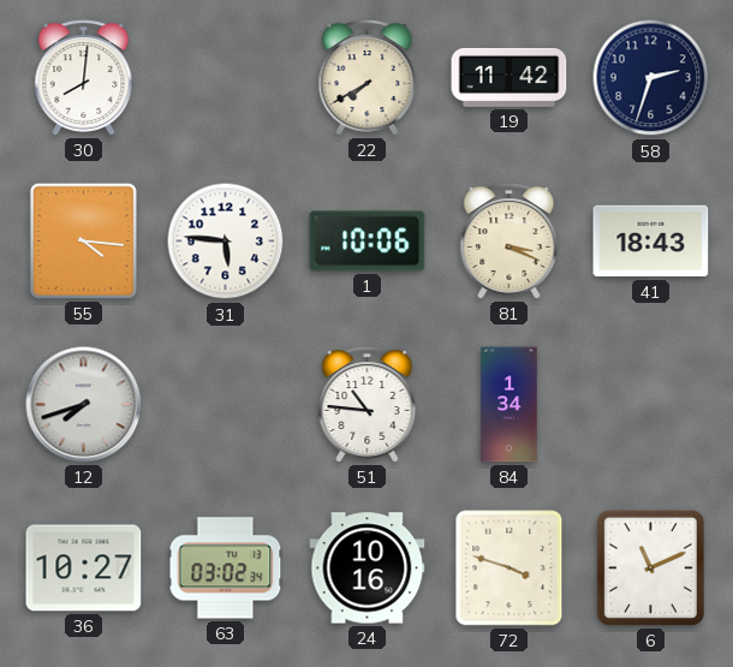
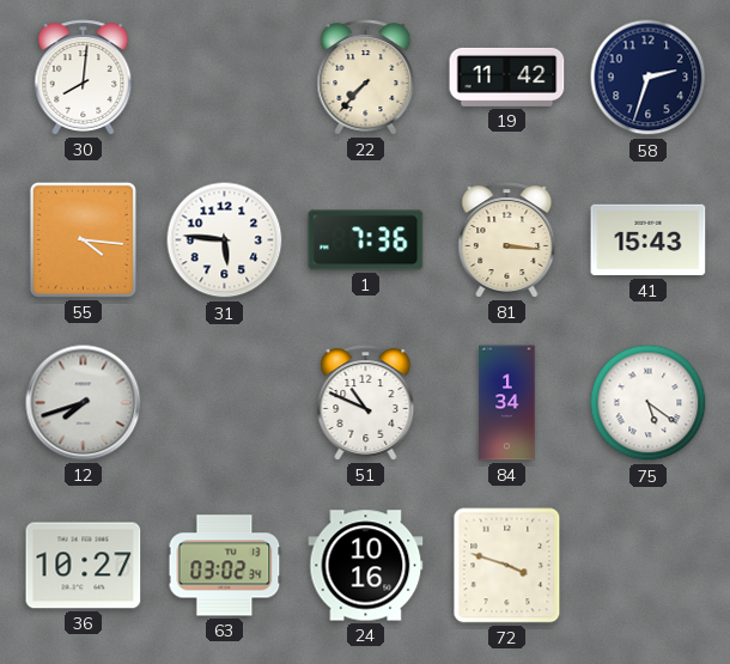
22: 7:40 -> 7:37
1: 10:06 -> 7:36
81: 3:19 -> 3:16
41: 18:43 -> 15:43
51: 10:46 -> 10:49
75: none -> 5:21
6: 11:11 -> none
